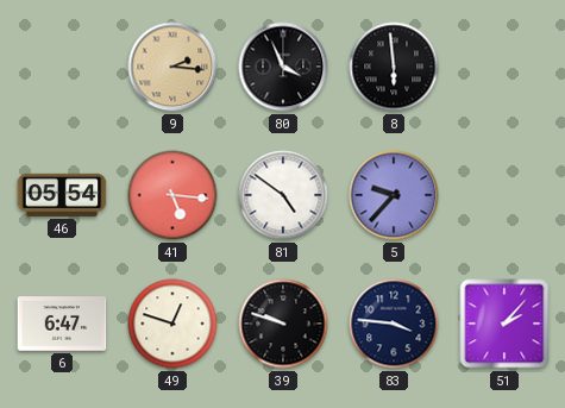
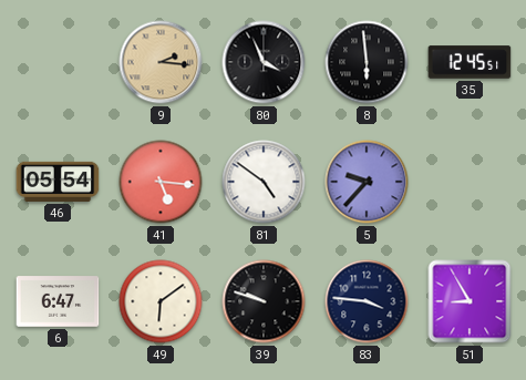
35: none -> 12:45
49: 12:48 -> 6:09
51: 2:07 -> 8:55
